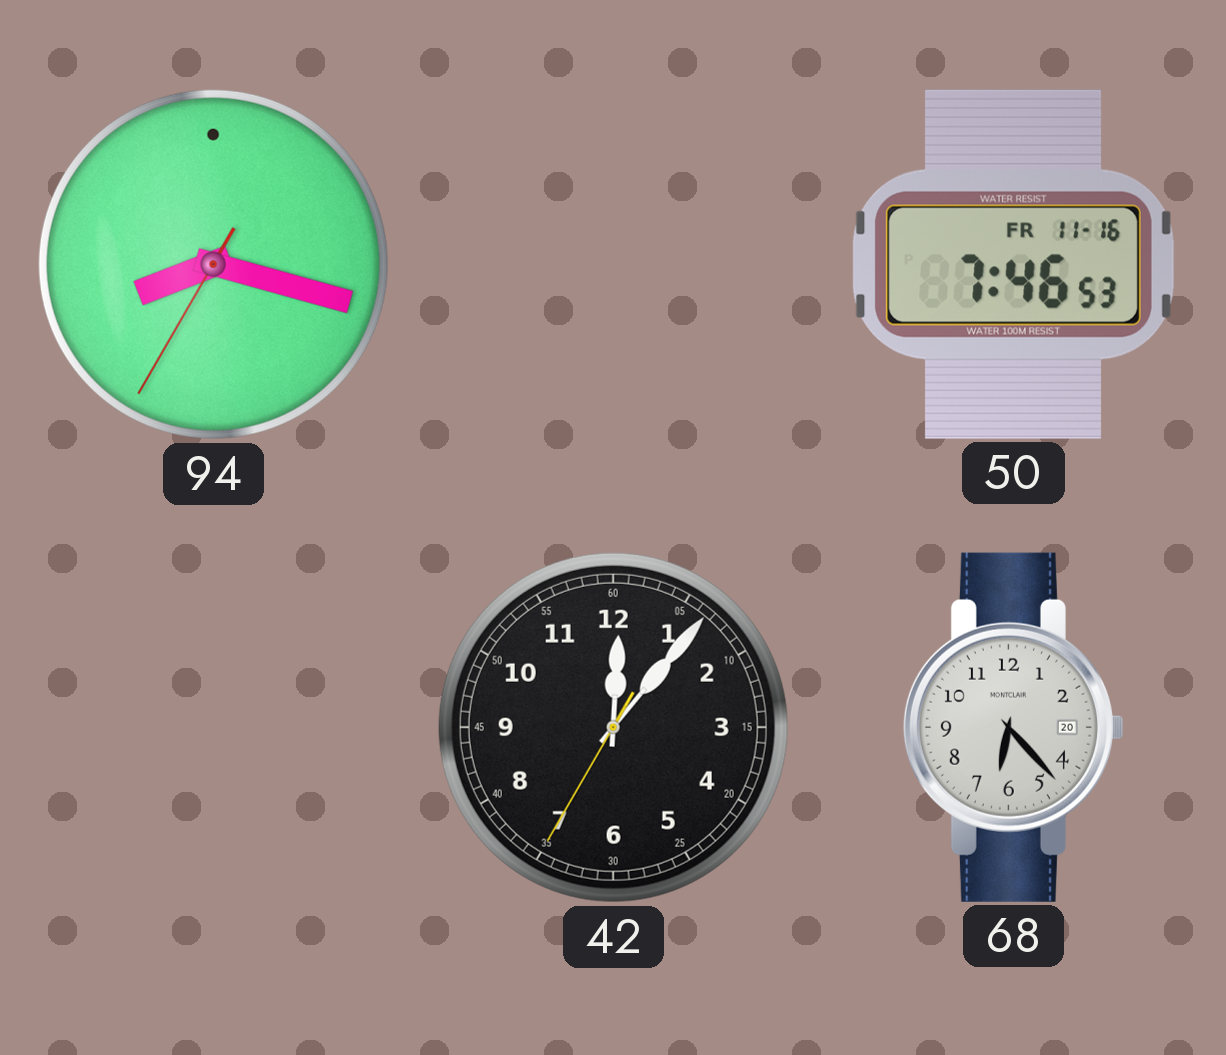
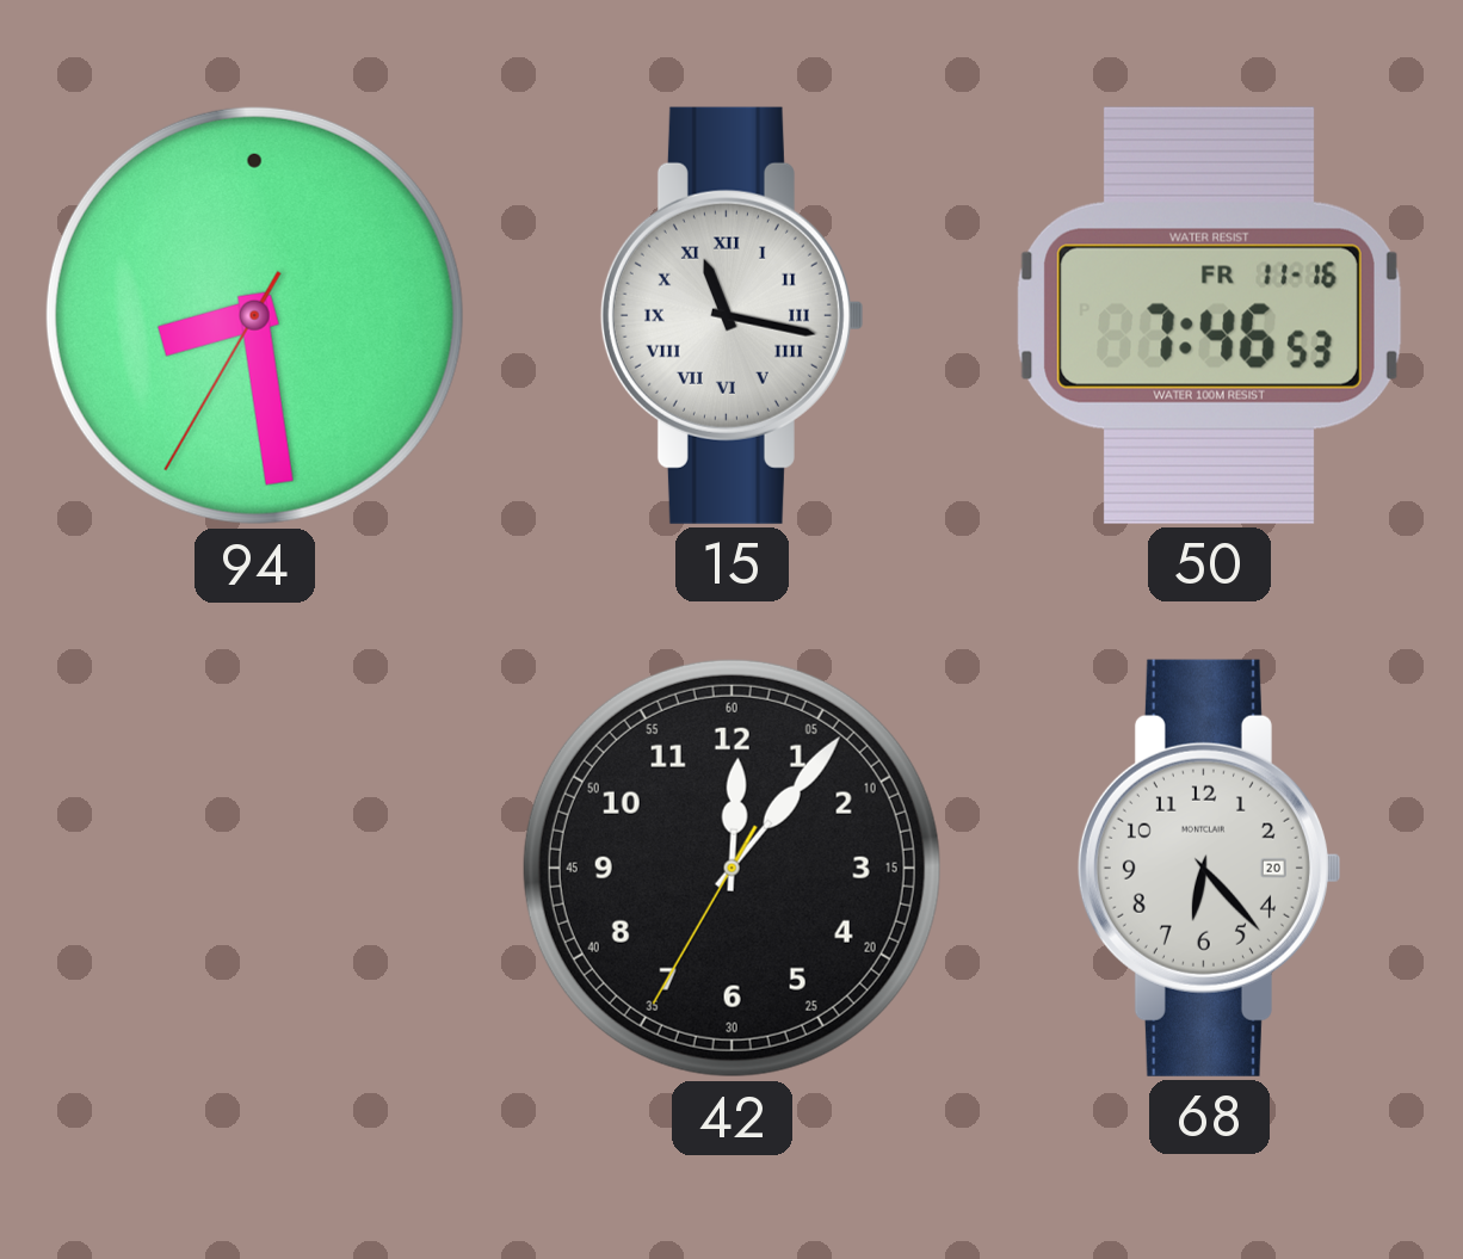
94: 8:17 -> 8:28
15: none -> 11:17
